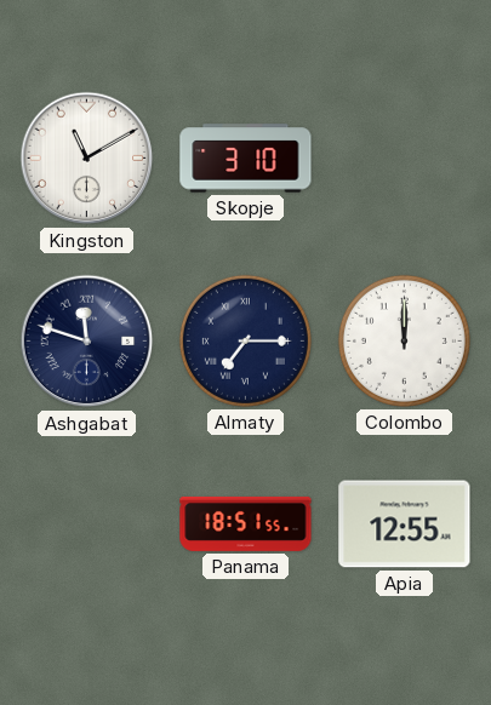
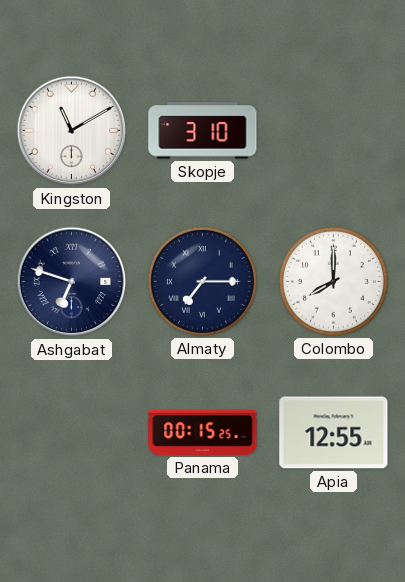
Ashgabat: 11:48 -> 6:48
Colombo: 12:00 -> 8:00
Panama: 18:51 -> 00:15
